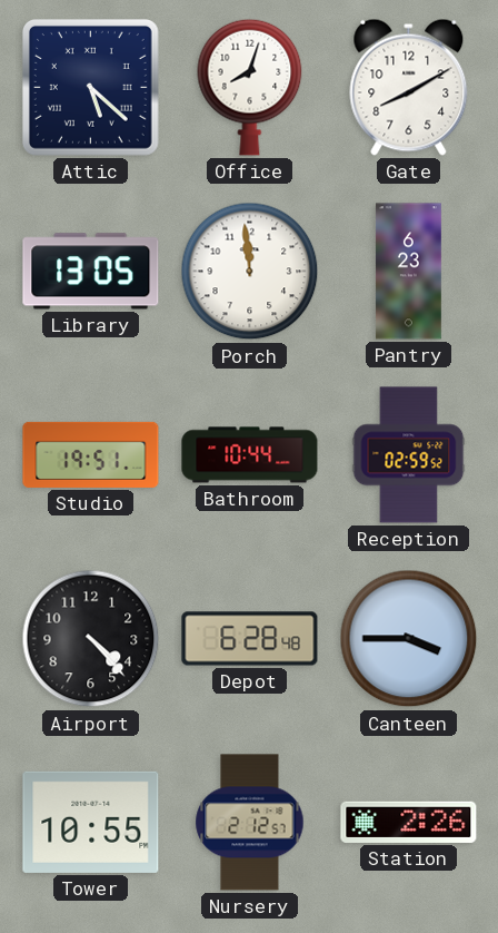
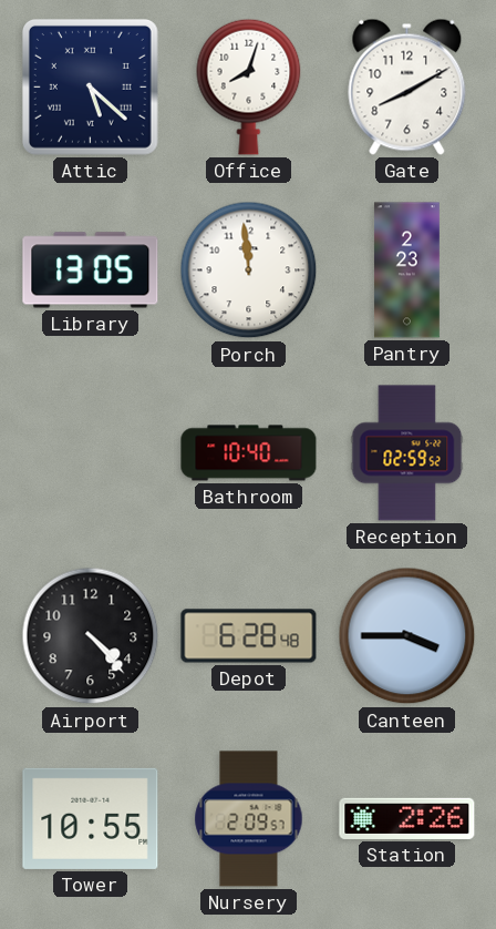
Pantry: 6:23 -> 2:23
Studio: 19:51 -> none
Bathroom: 10:44 -> 10:40
Nursery: 2:12 -> 2:09
